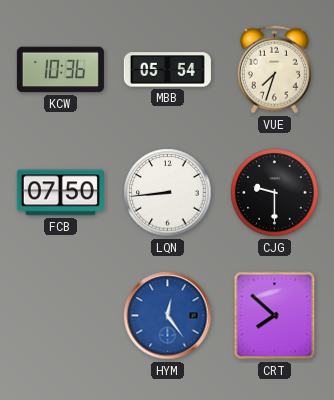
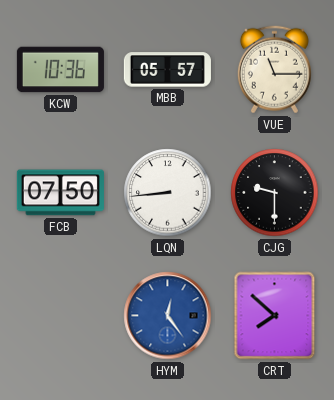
MBB: 05:54 -> 05:57
VUE: 7:33 -> 11:15
